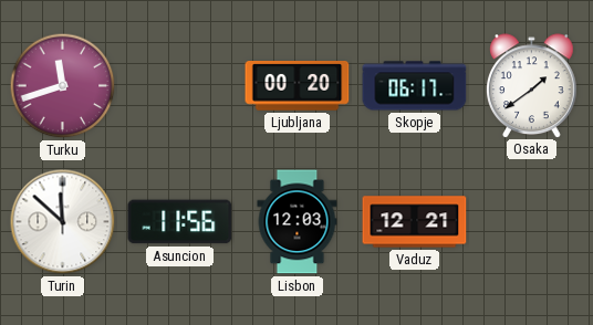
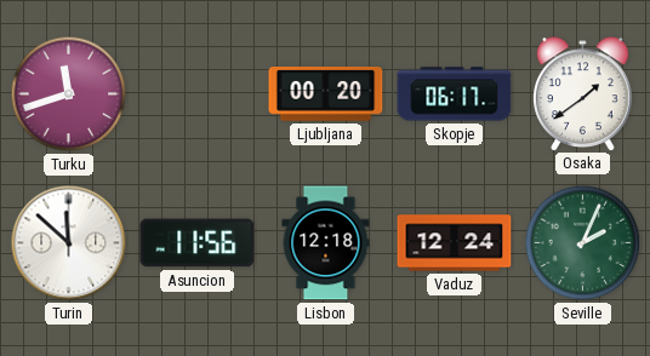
Lisbon: 12:03 -> 12:18
Vaduz: 12:21 -> 12:24
Seville: none -> 2:04
